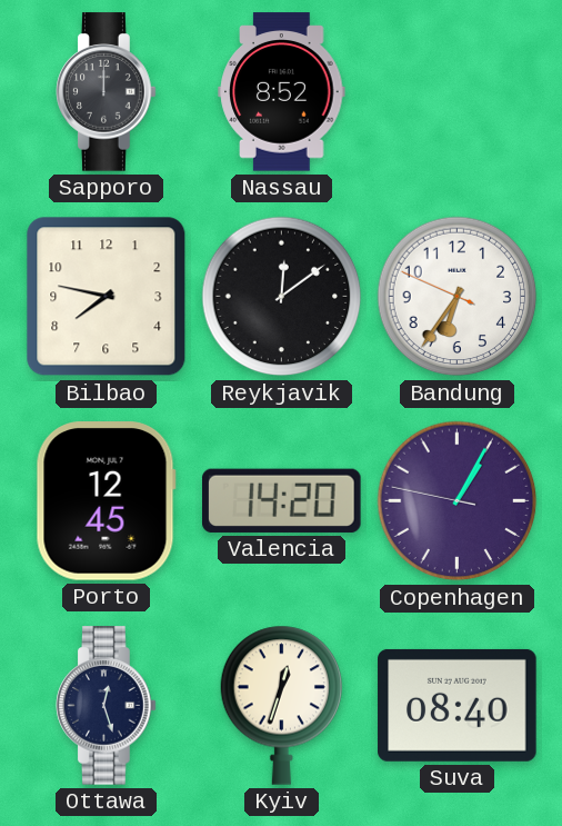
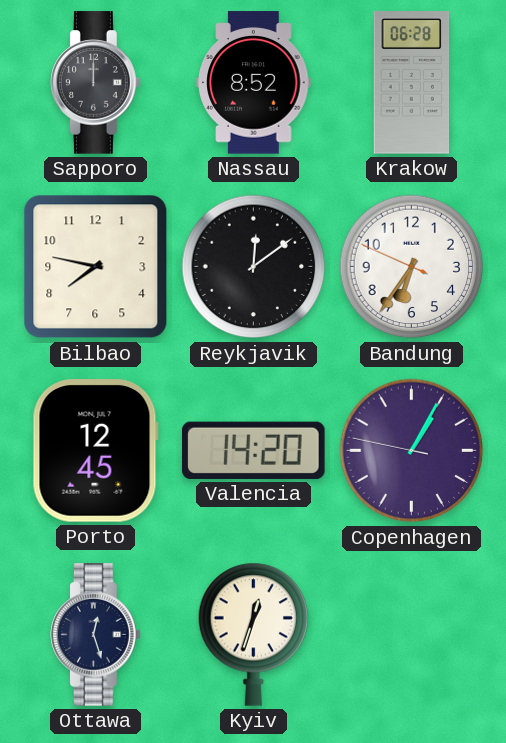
Krakow: none -> 06:28
Suva: 08:40 -> none
